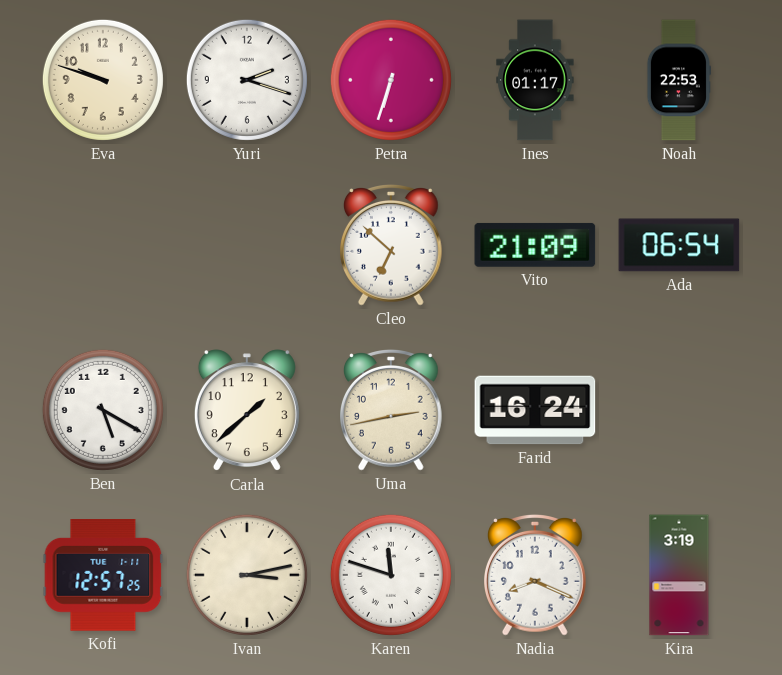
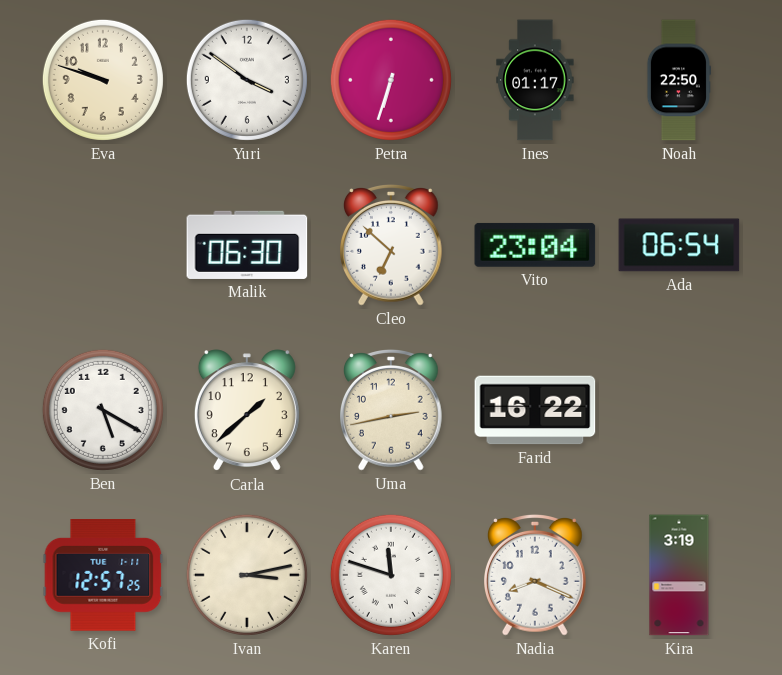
Yuri: 2:18 -> 3:51
Noah: 22:53 -> 22:50
Malik: none -> 06:30
Vito: 21:09 -> 23:04
Farid: 16:24 -> 16:22
